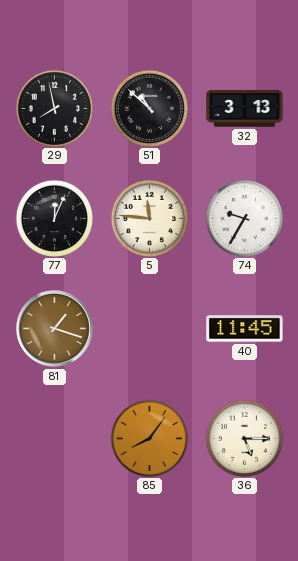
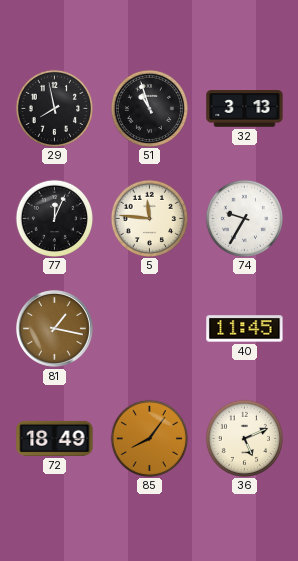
51: 10:52 -> 10:57
81: 1:18 -> 1:17
72: none -> 18:49
36: 5:15 -> 5:11
